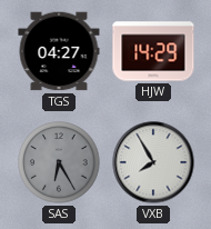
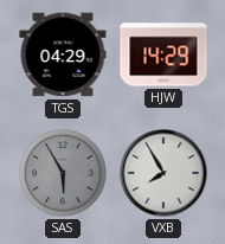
TGS: 04:27 -> 04:29
SAS: 6:25 -> 5:55
